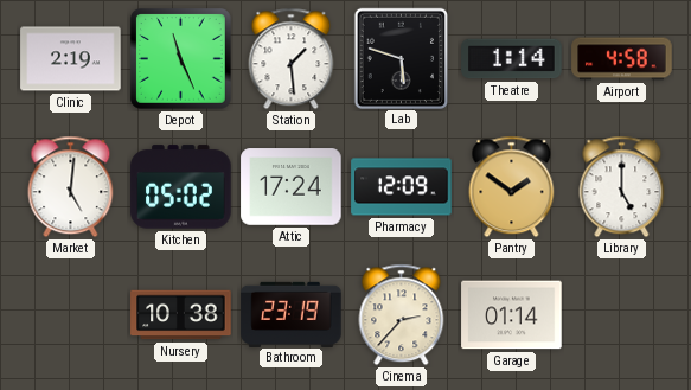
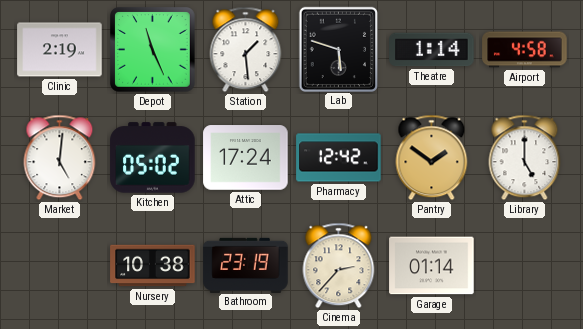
Pharmacy: 12:09 -> 12:42
